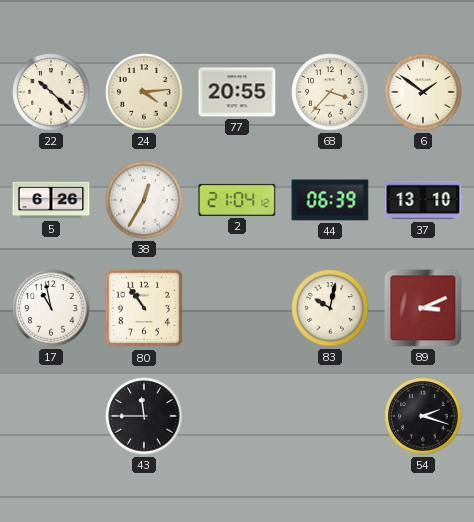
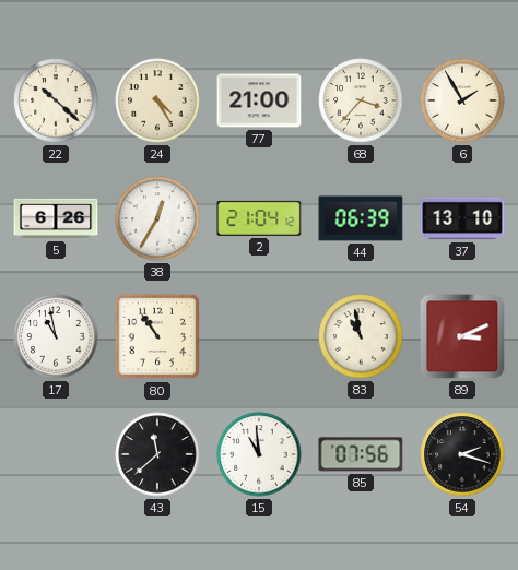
24: 4:14 -> 4:25
77: 20:55 -> 21:00
6: 1:51 -> 1:55
83: 10:02 -> 10:58
43: 11:45 -> 11:38
15: none -> 10:59
85: none -> 07:56
